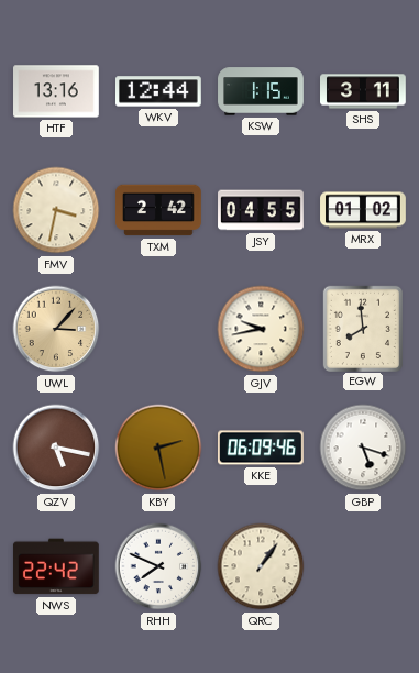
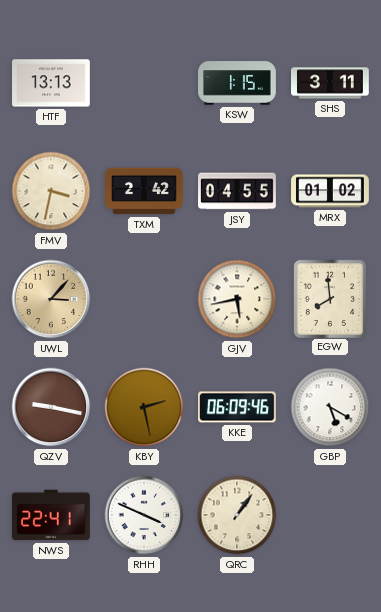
HTF: 13:16 -> 13:13
WKV: 12:44 -> none
GJV: 9:43 -> 5:43
QZV: 5:17 -> 9:17
GBP: 5:18 -> 5:20
NWS: 22:42 -> 22:41
RHH: 7:49 -> 3:49
